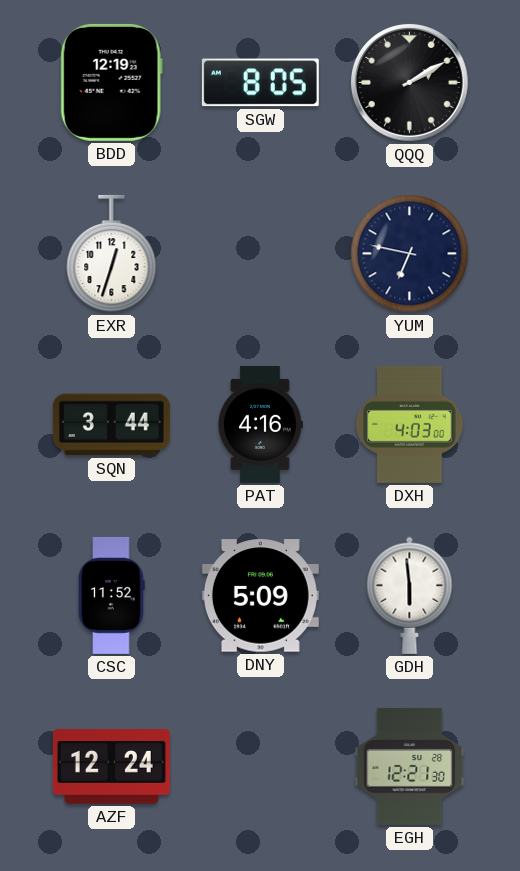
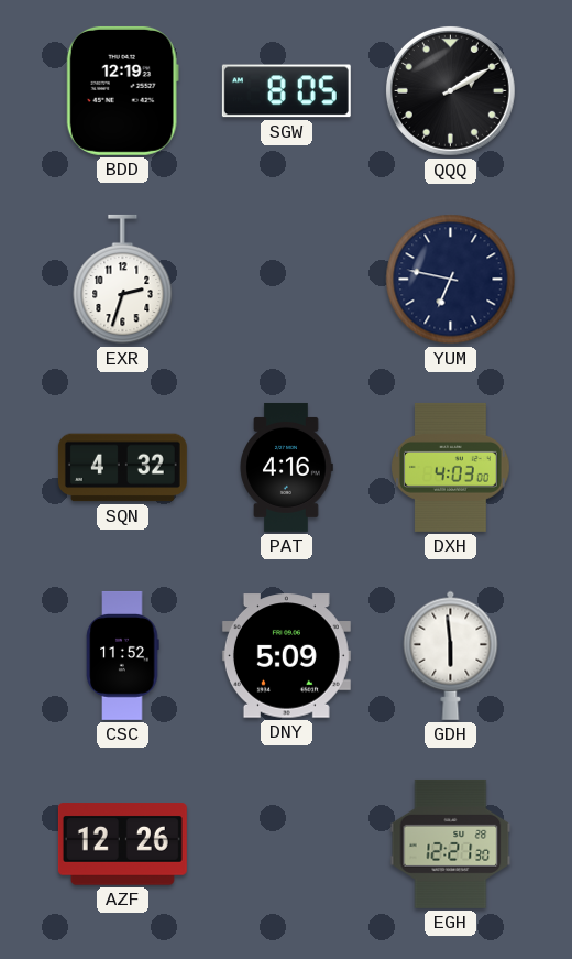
EXR: 12:33 -> 2:33
SQN: 3:44 -> 4:32
AZF: 12:24 -> 12:26
